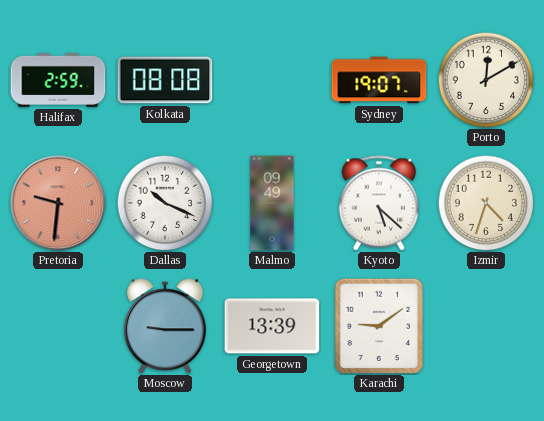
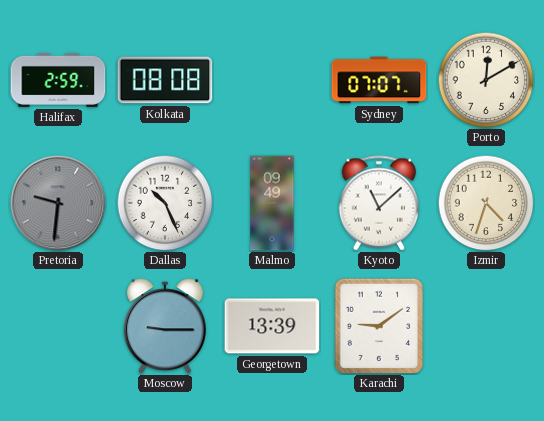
Sydney: 19:07 -> 07:07
Pretoria dial: salmon -> grey
Dallas: 10:19 -> 10:26
Kyoto: 5:22 -> 11:08
